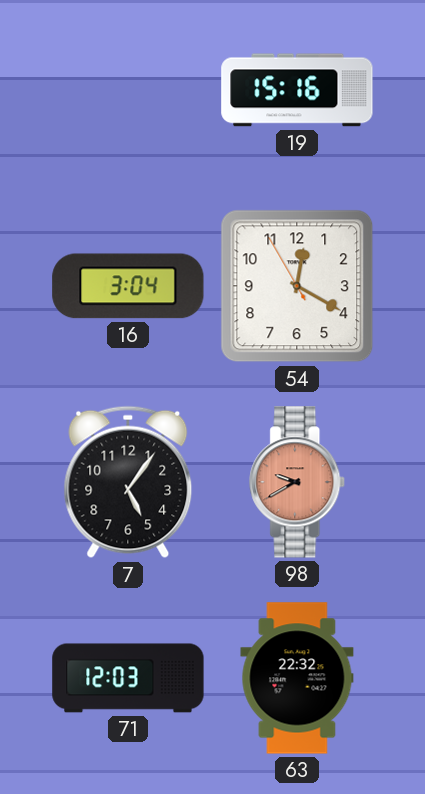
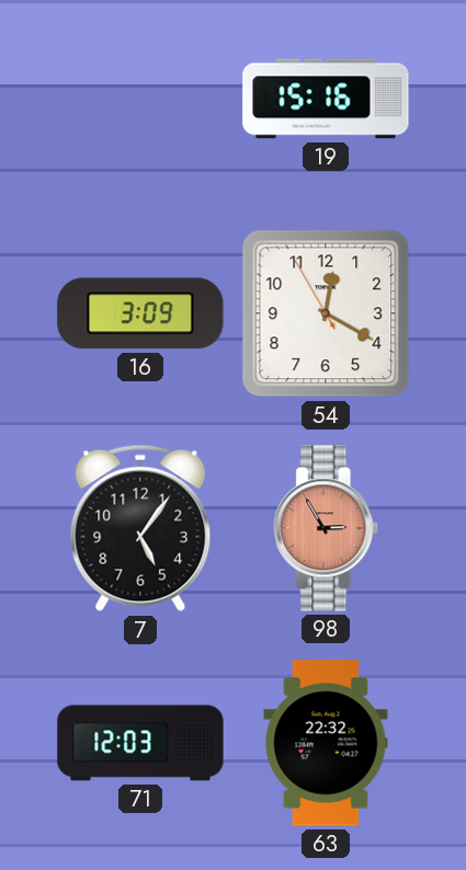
16: 3:04 -> 3:09
98: 9:40 -> 2:55
